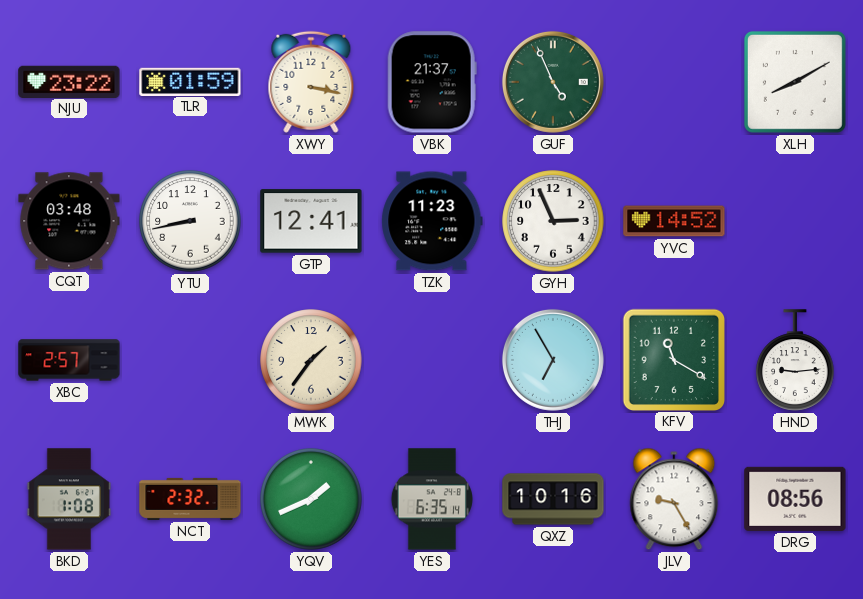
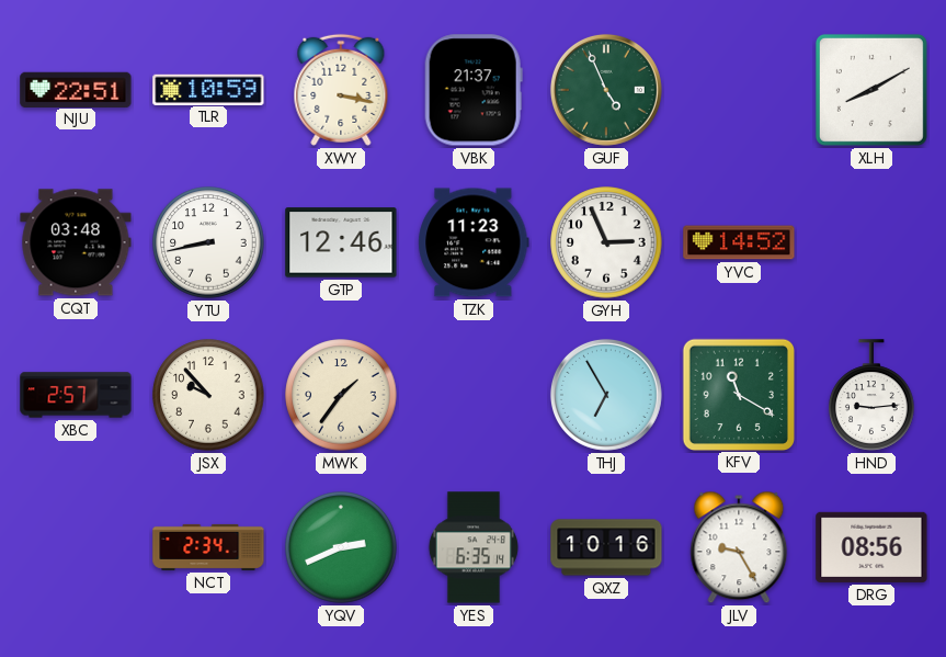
NJU: 23:22 -> 22:51
TLR: 01:59 -> 10:59
GTP: 12:41 -> 12:46
JSX: none -> 9:53
BKD: 1:08 -> none
NCT: 2:32 -> 2:34
YQV: 1:41 -> 2:41
